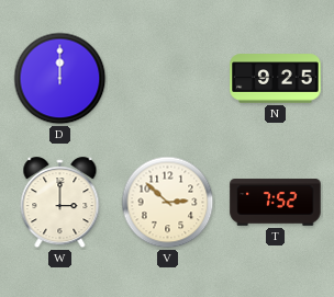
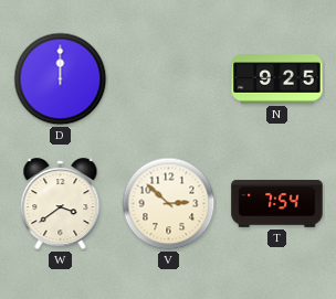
W: 3:00 -> 3:39
T: 7:52 -> 7:54
